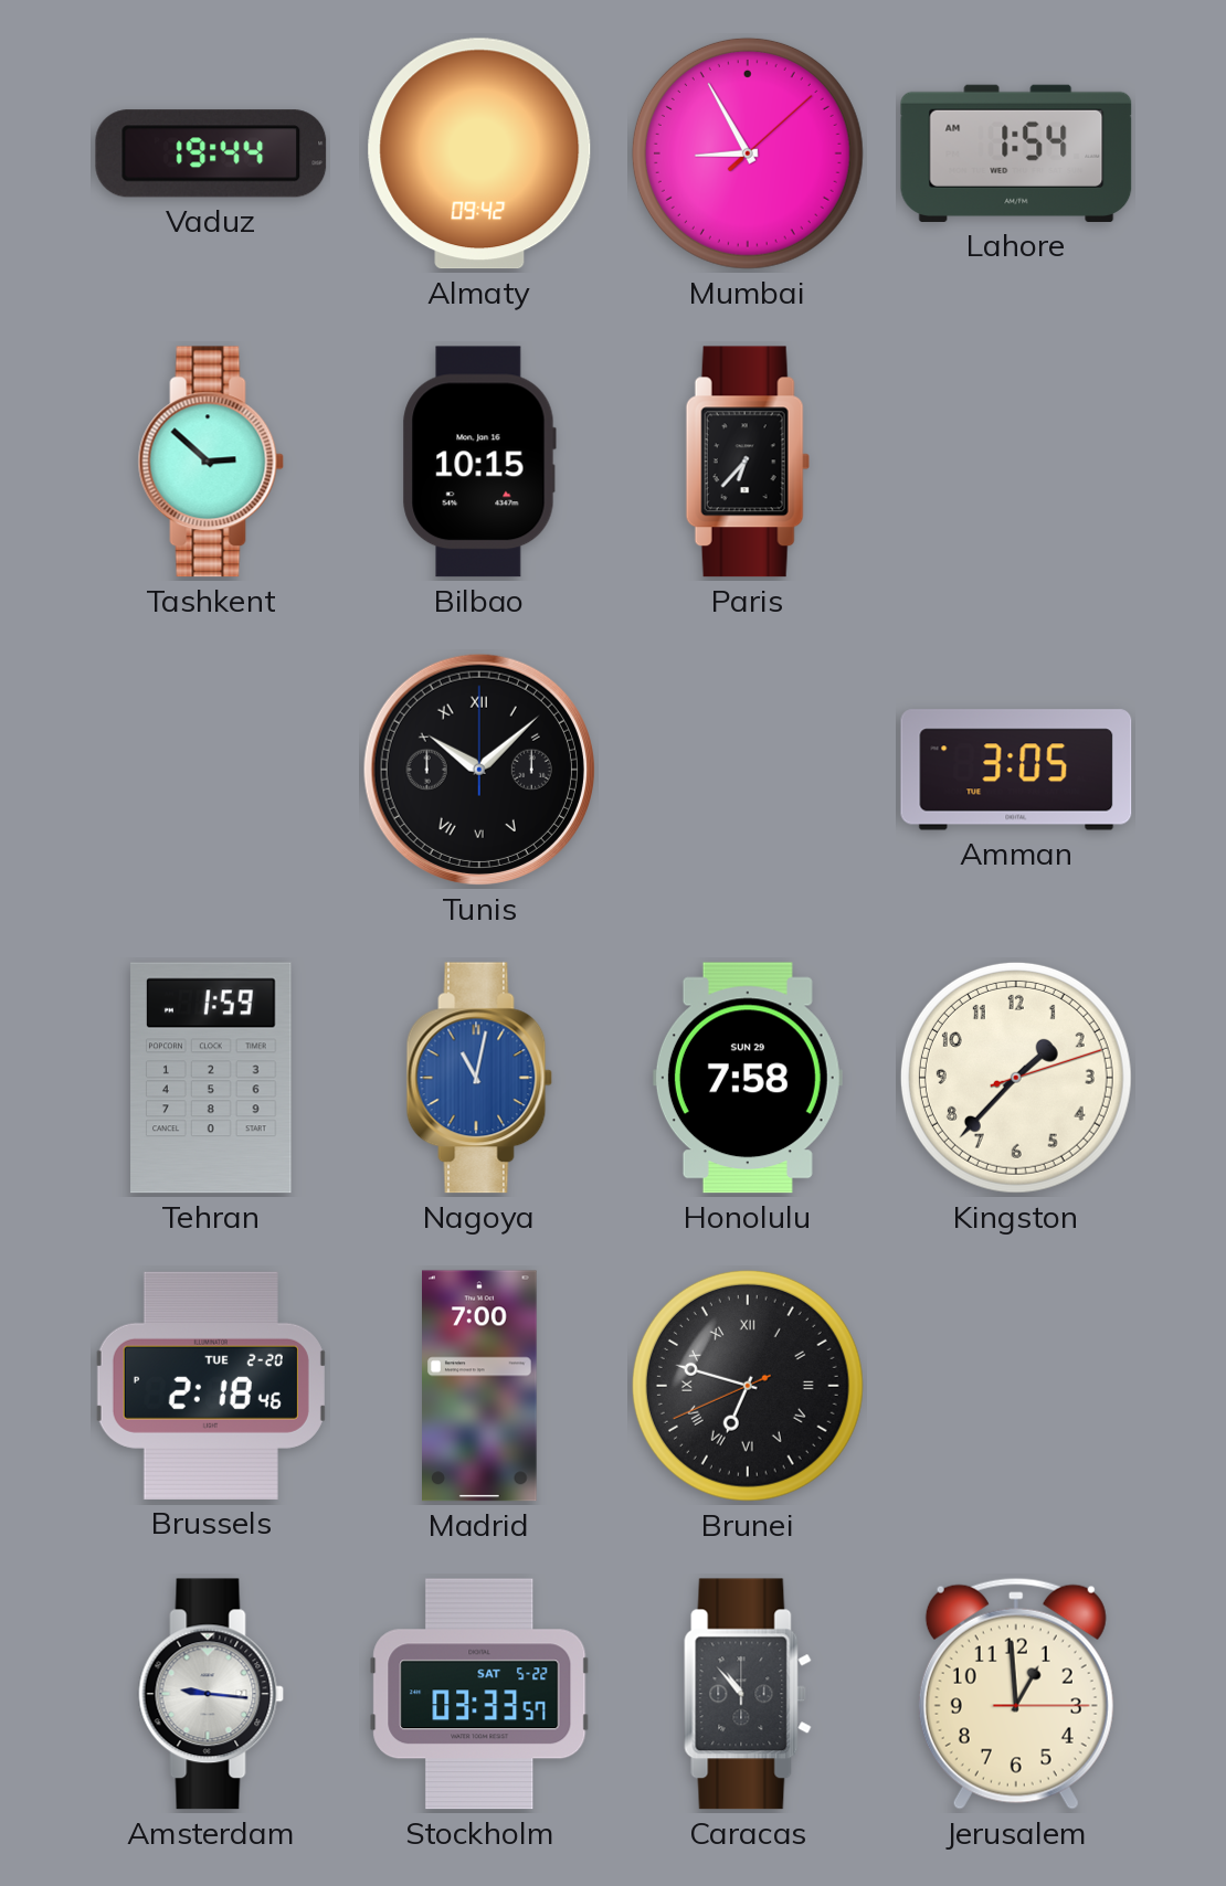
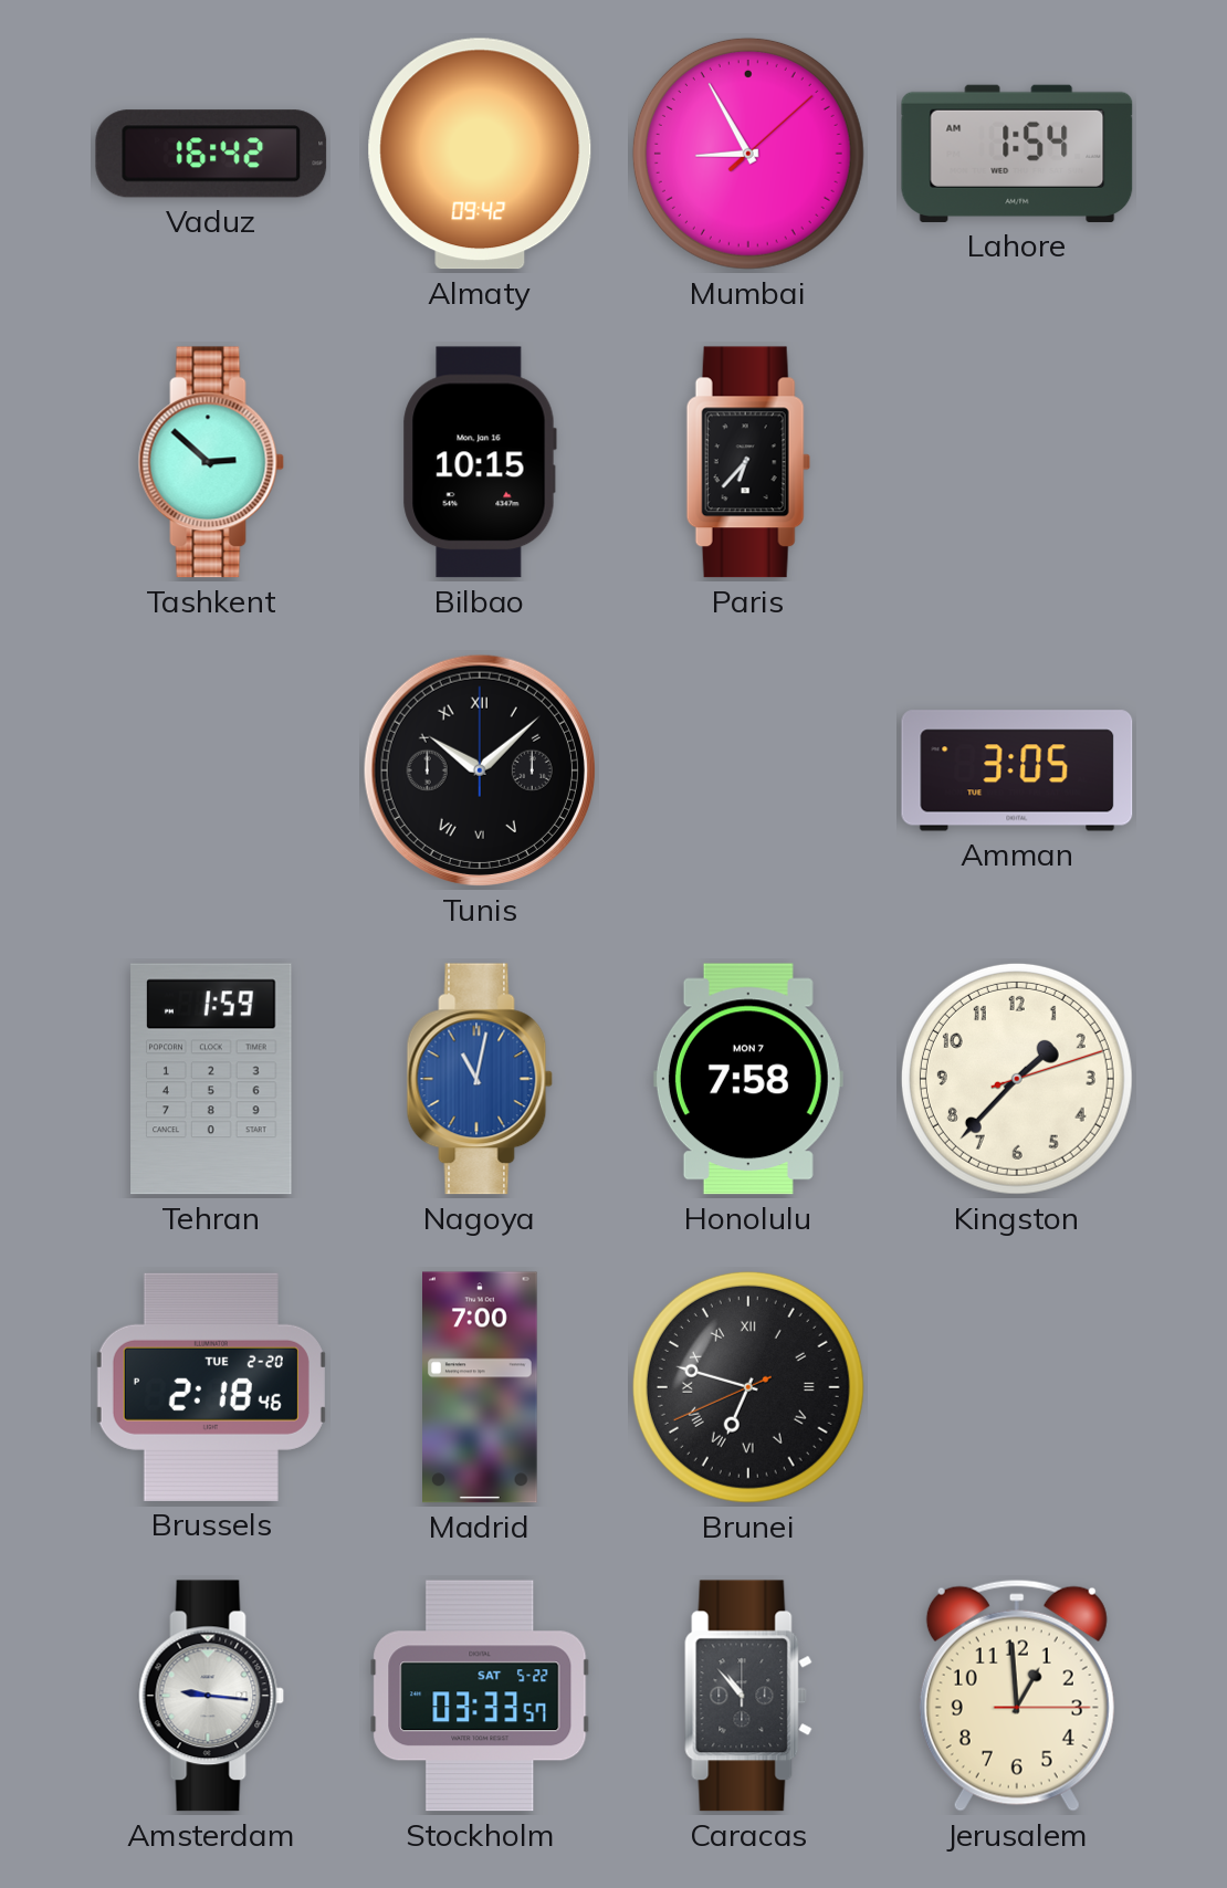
Vaduz: 19:44 -> 16:42
Honolulu date: SUN 29 -> MON 7
